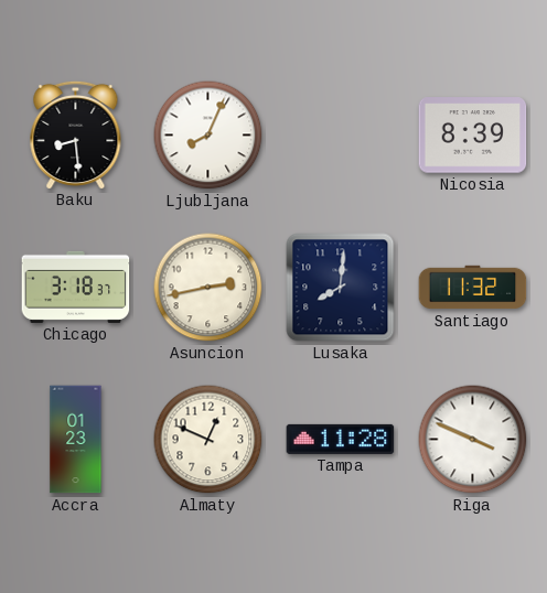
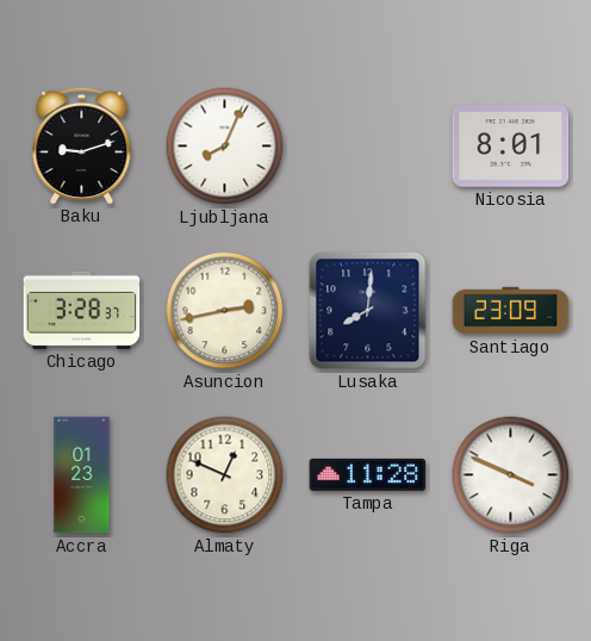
Baku: 8:29 -> 9:12
Nicosia: 8:39 -> 8:01
Chicago: 3:18 -> 3:28
Santiago: 11:32 -> 23:09
